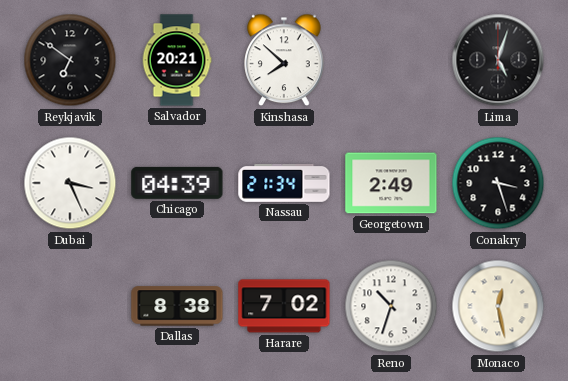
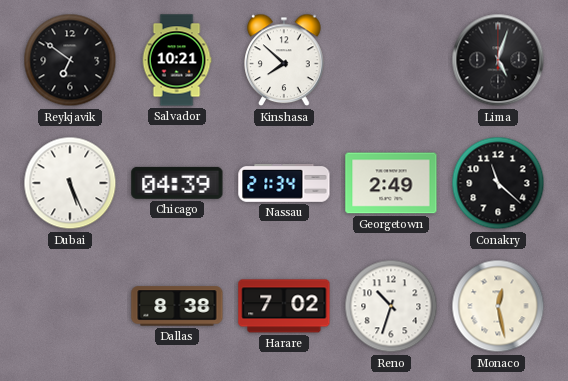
Salvador: 20:21 -> 10:21
Dubai: 3:26 -> 5:26
Conakry: 3:27 -> 11:22
